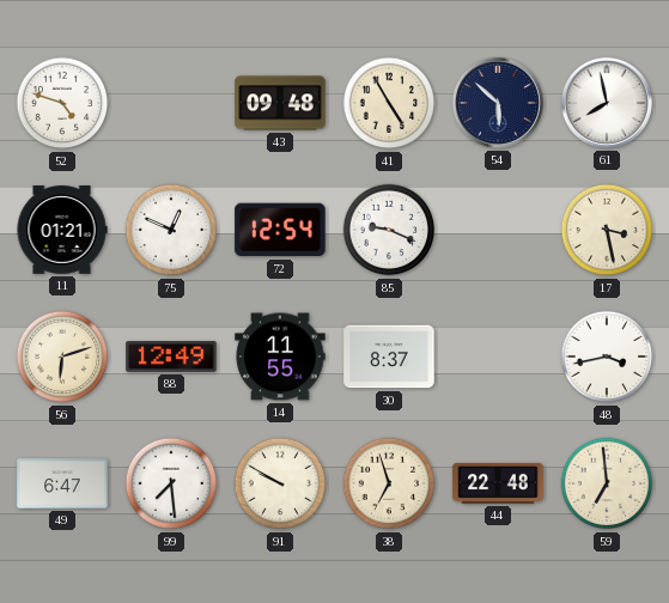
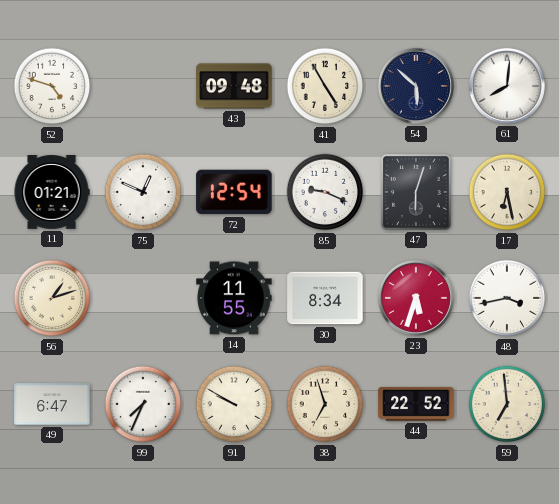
61: 7:58 -> 8:01
47: none -> 6:03
17: 3:28 -> 6:28
56: 6:12 -> 1:12
88: 12:49 -> none
30: 8:37 -> 8:34
23: none -> 5:33
99: 7:29 -> 7:34
44: 22:48 -> 22:52
